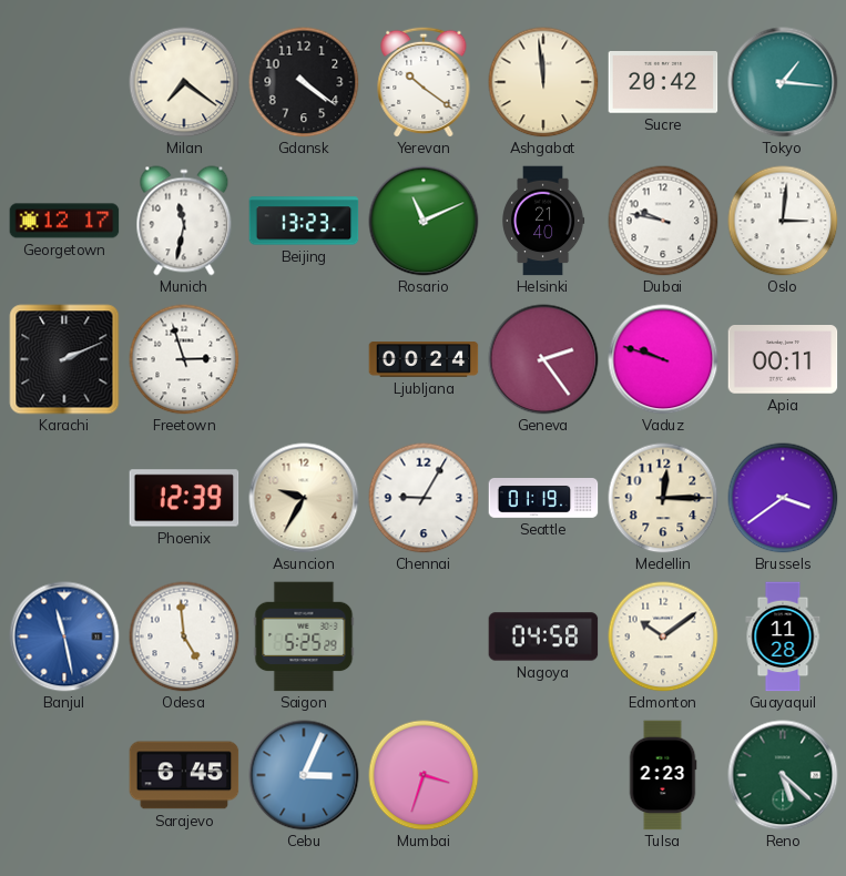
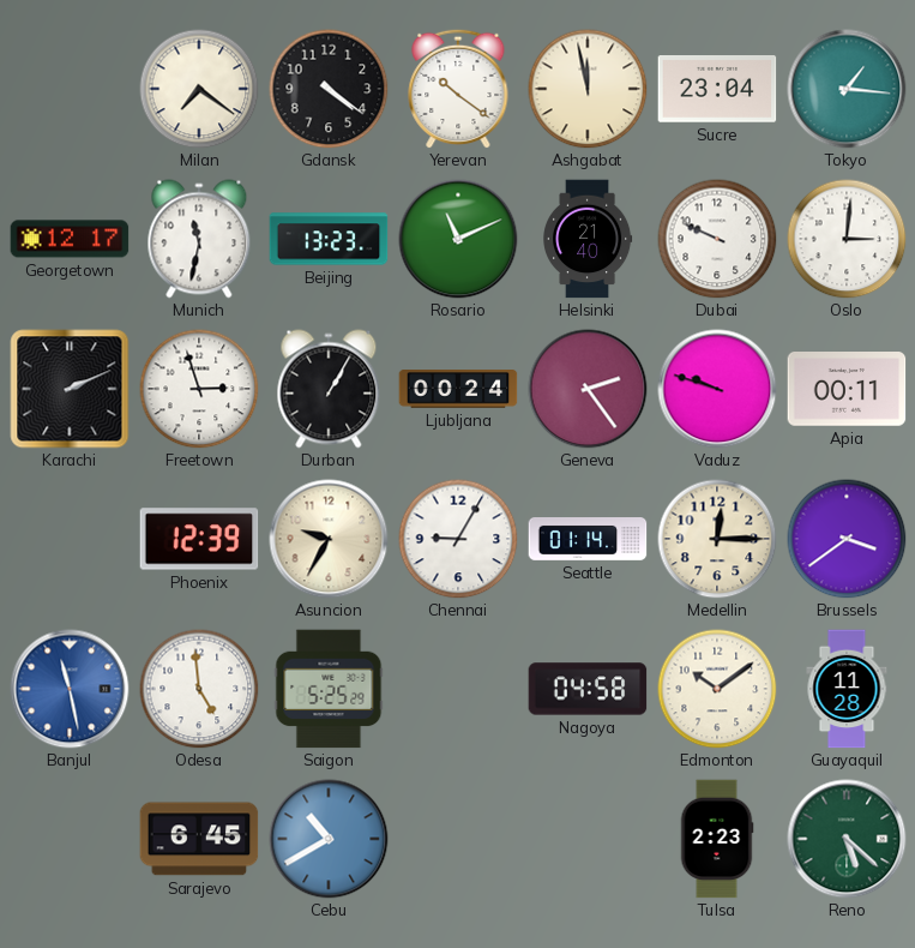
Ashgabat: 11:59 -> 11:58
Sucre: 20:42 -> 23:04
Dubai: 9:47 -> 9:49
Durban: none -> 1:05
Seattle: 01:19 -> 01:14
Cebu: 3:04 -> 10:40
Mumbai: 3:33 -> none
